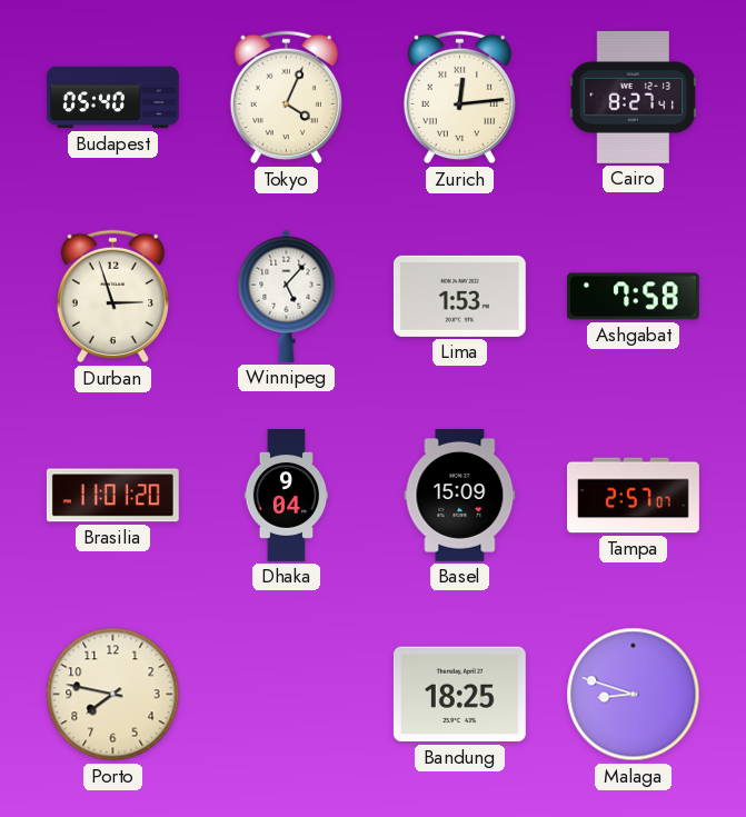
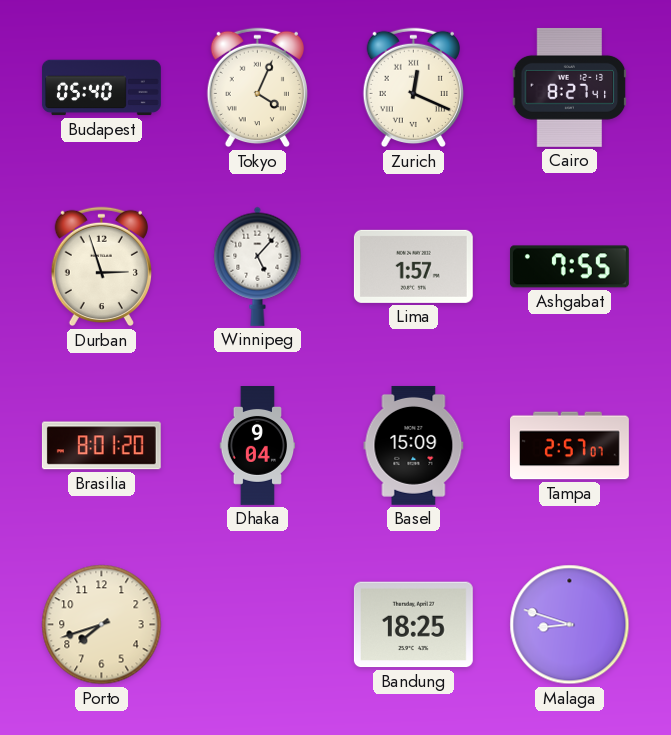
Zurich: 12:14 -> 12:19
Lima: 1:53 -> 1:57
Ashgabat: 7:58 -> 7:55
Brasilia: 11:01 -> 8:01
Porto: 7:47 -> 7:42
